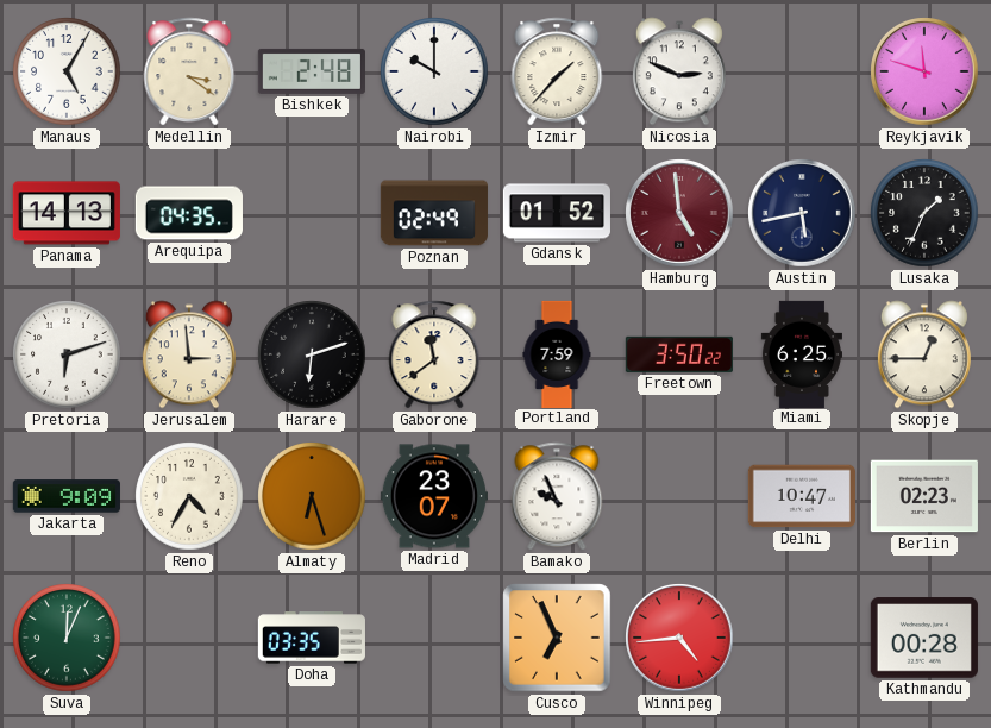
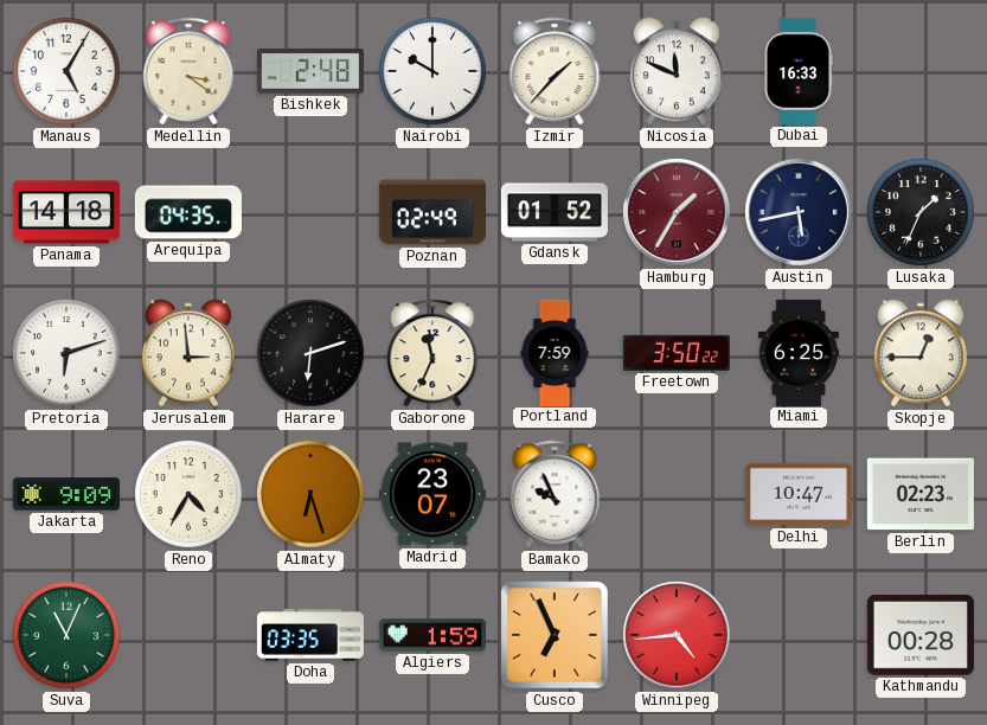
Nicosia: 2:49 -> 11:49
Dubai: none -> 16:33
Reykjavik: 11:48 -> none
Panama: 14:13 -> 14:18
Hamburg: 4:59 -> 1:35
Gaborone: 11:39 -> 11:34
Suva: 12:04 -> 11:04
Algiers: none -> 1:59
